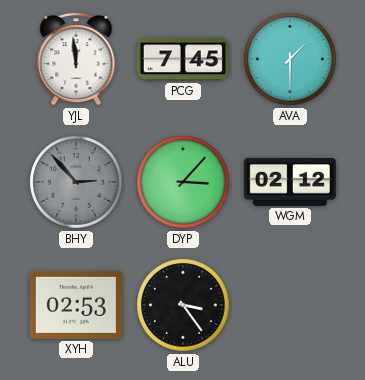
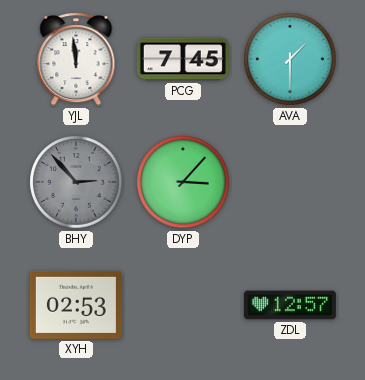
WGM: 02:12 -> none
ALU: 3:24 -> none
ZDL: none -> 12:57
